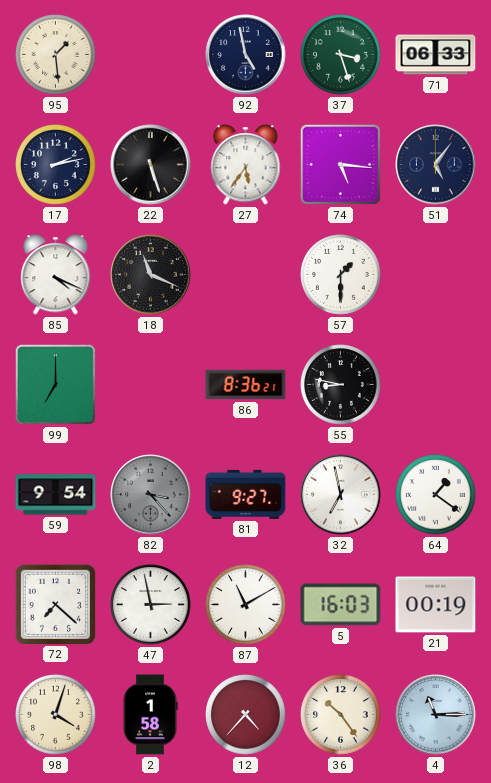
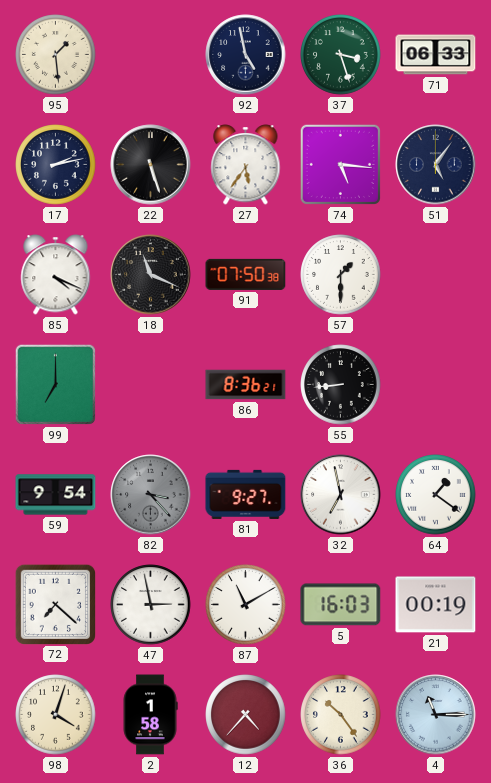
91: none -> 07:50
55: 8:47 -> 8:44
